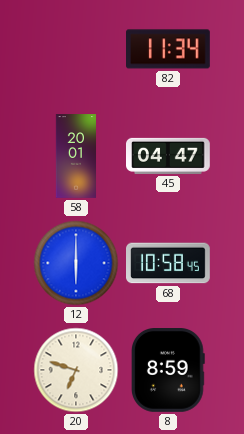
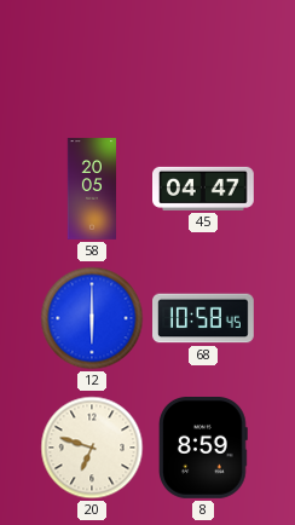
82: 11:34 -> none
58: 20:01 -> 20:05
